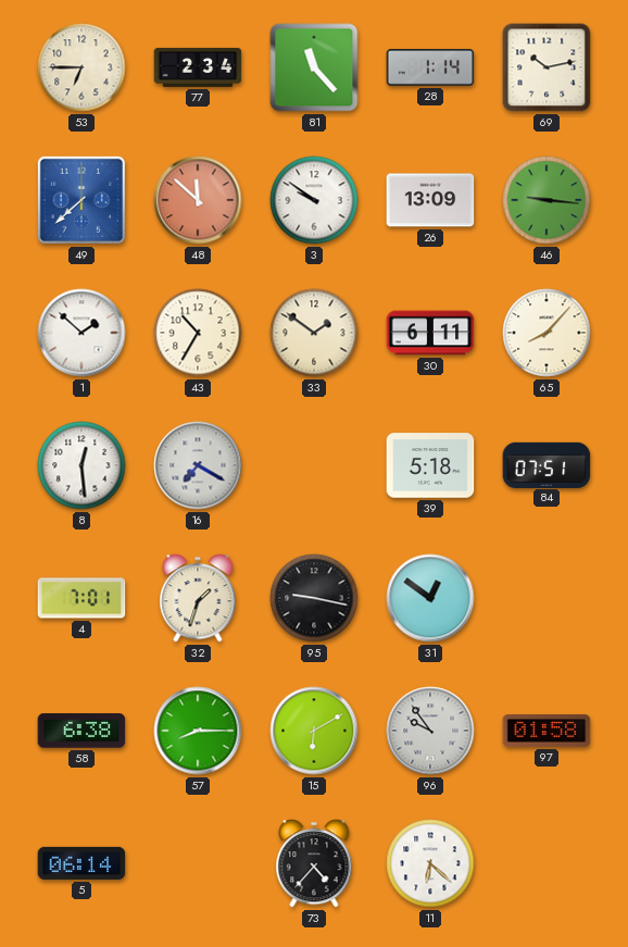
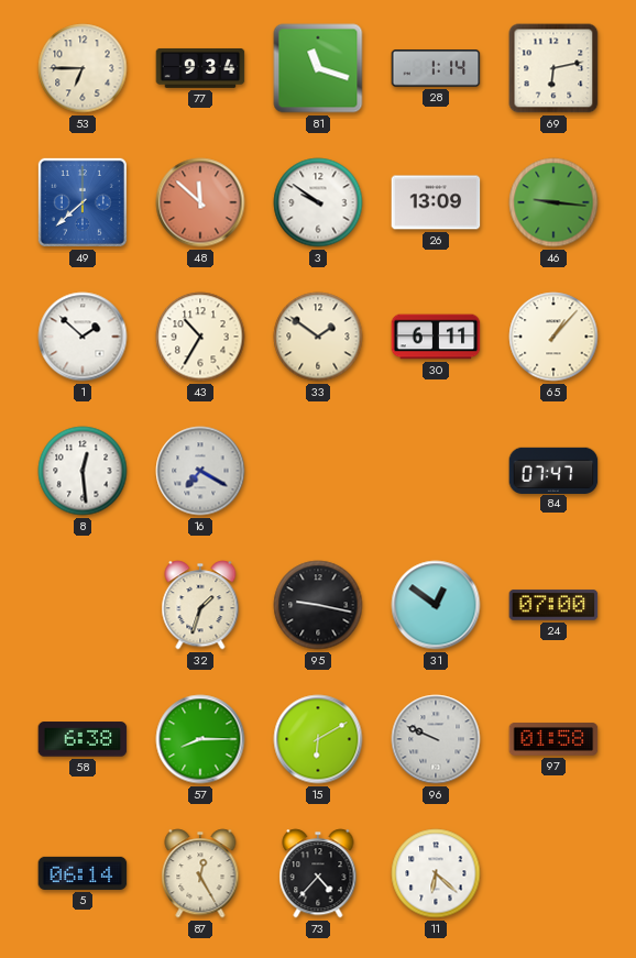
77: 2:34 -> 9:34
81: 11:23 -> 11:18
69: 10:13 -> 6:13
65: 8:07 -> 1:07
39: 5:18 -> none
84: 07:51 -> 07:47
4: 7:01 -> none
24: none -> 07:00
96: 9:54 -> 9:49
87: none -> 12:25
